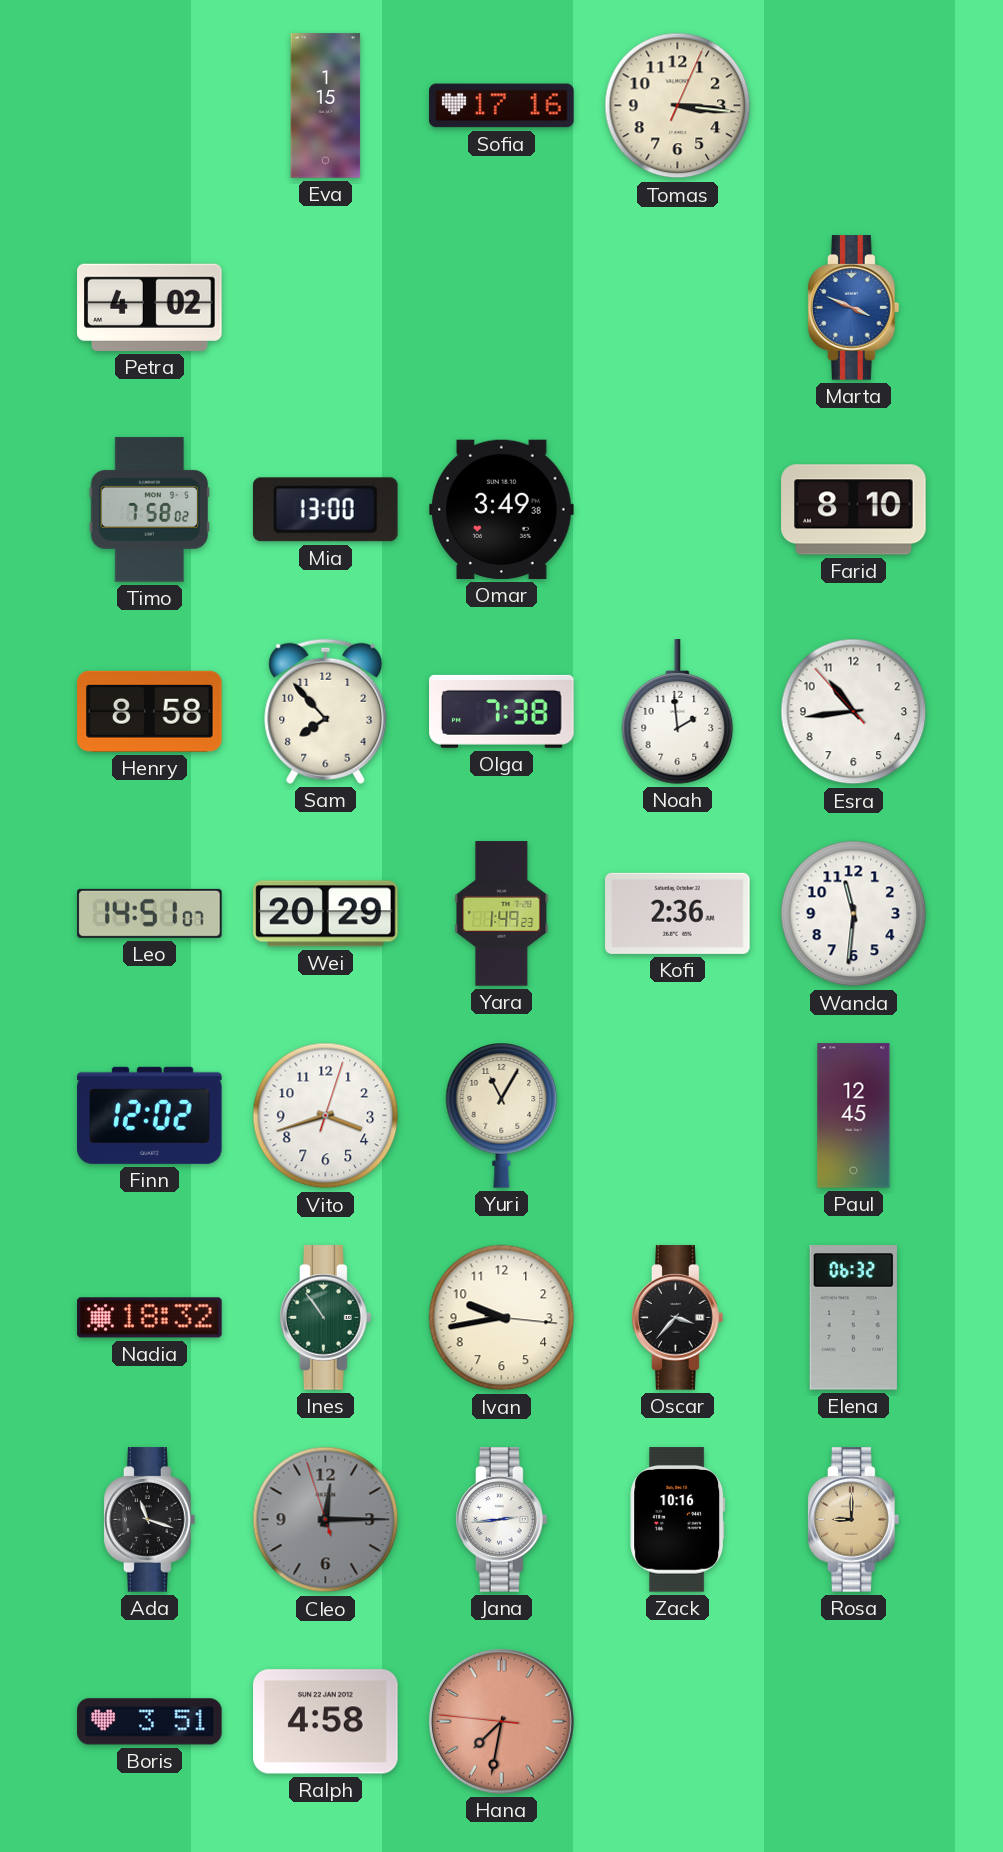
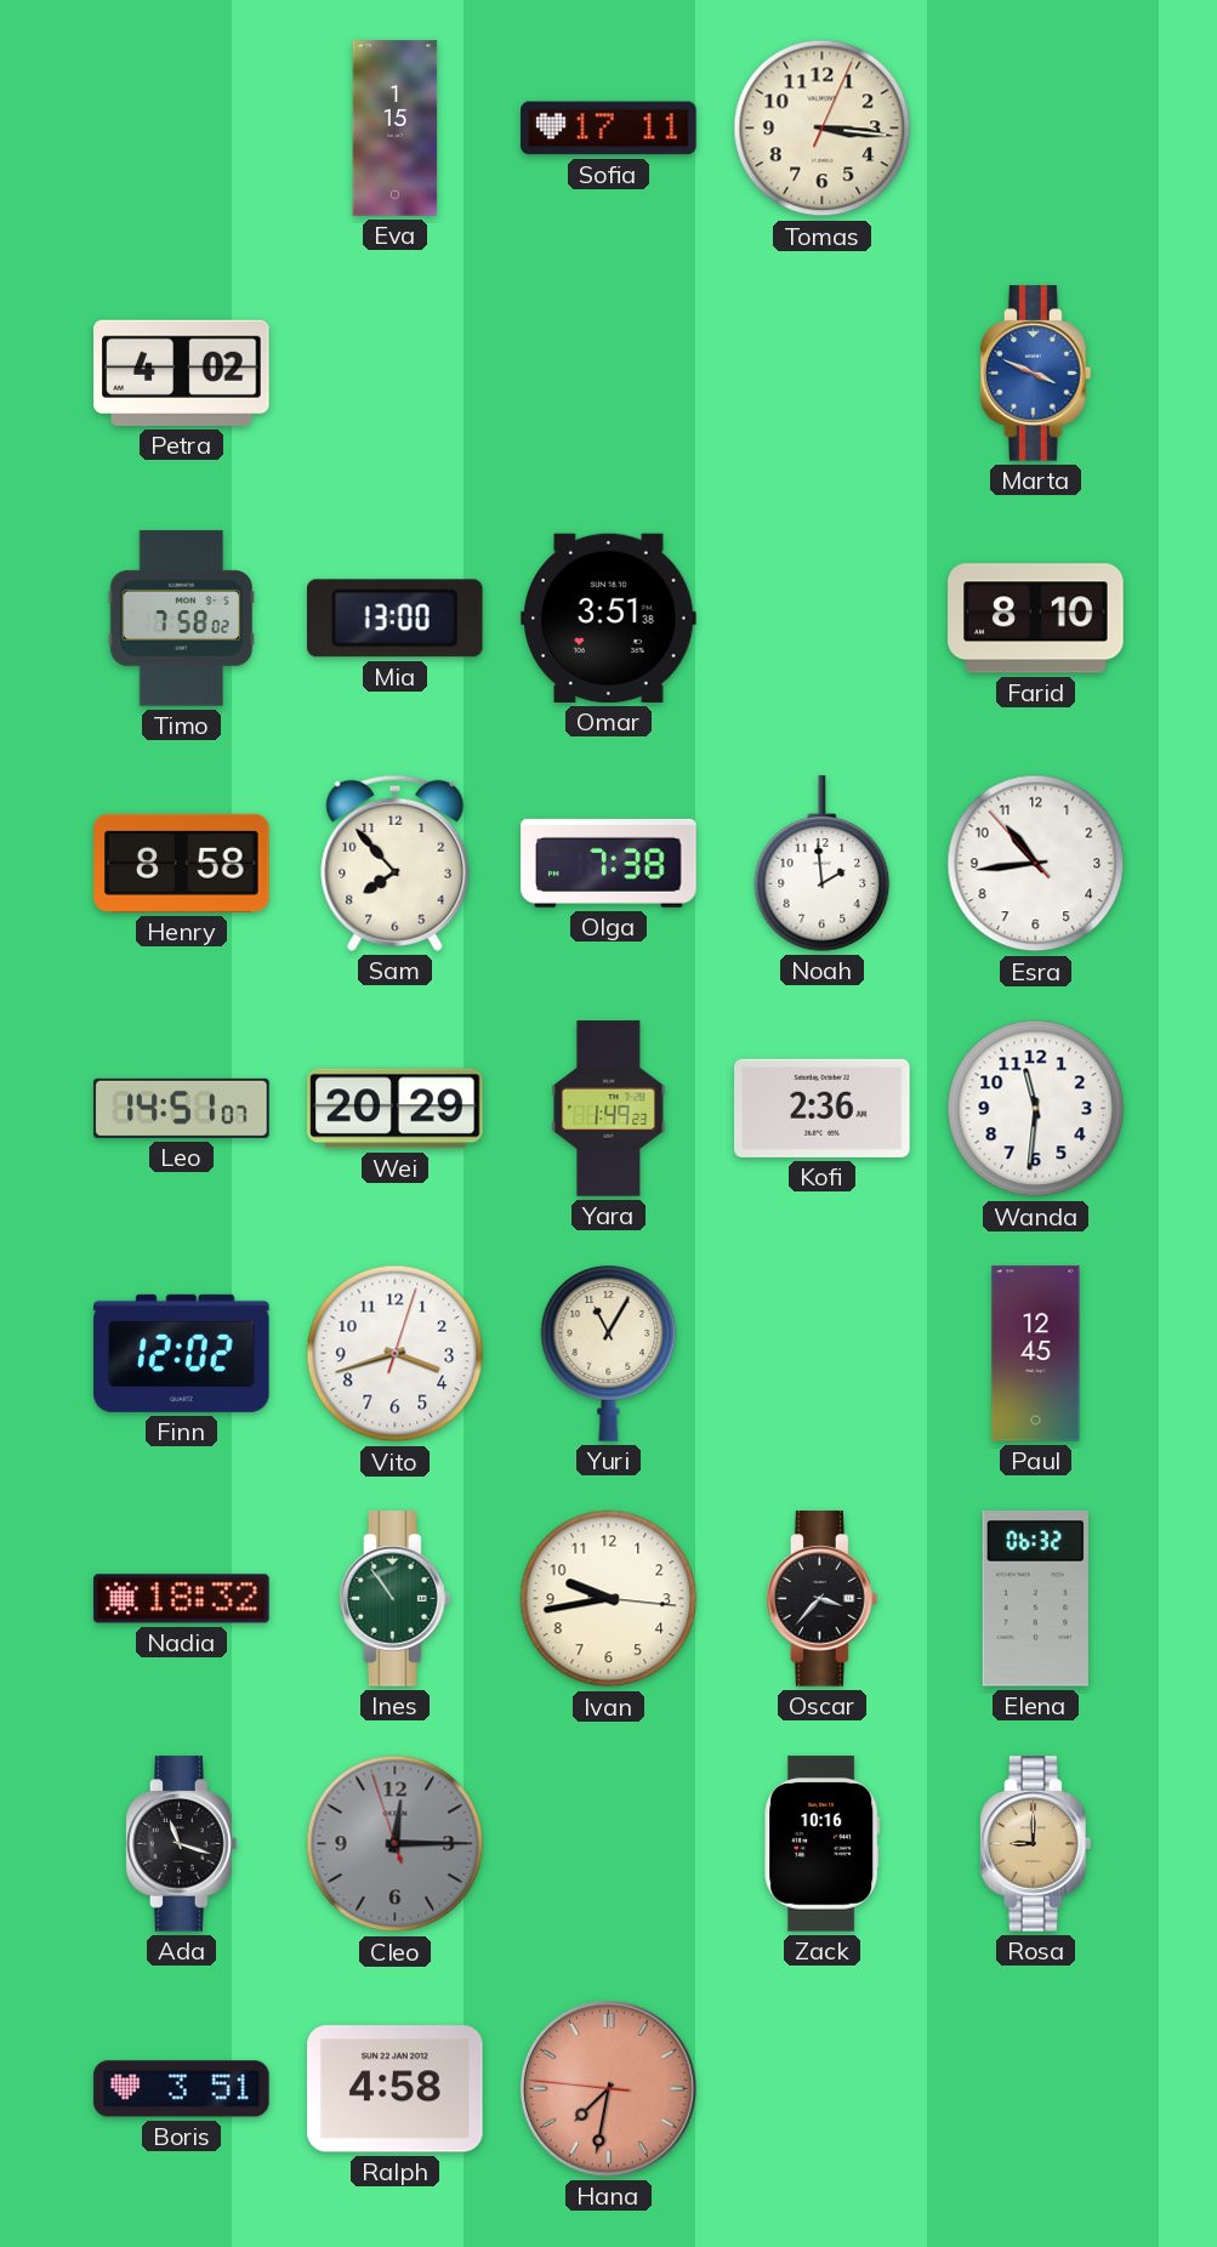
Sofia: 17:16 -> 17:11
Omar: 3:49 -> 3:51
Jana: 2:44 -> none
